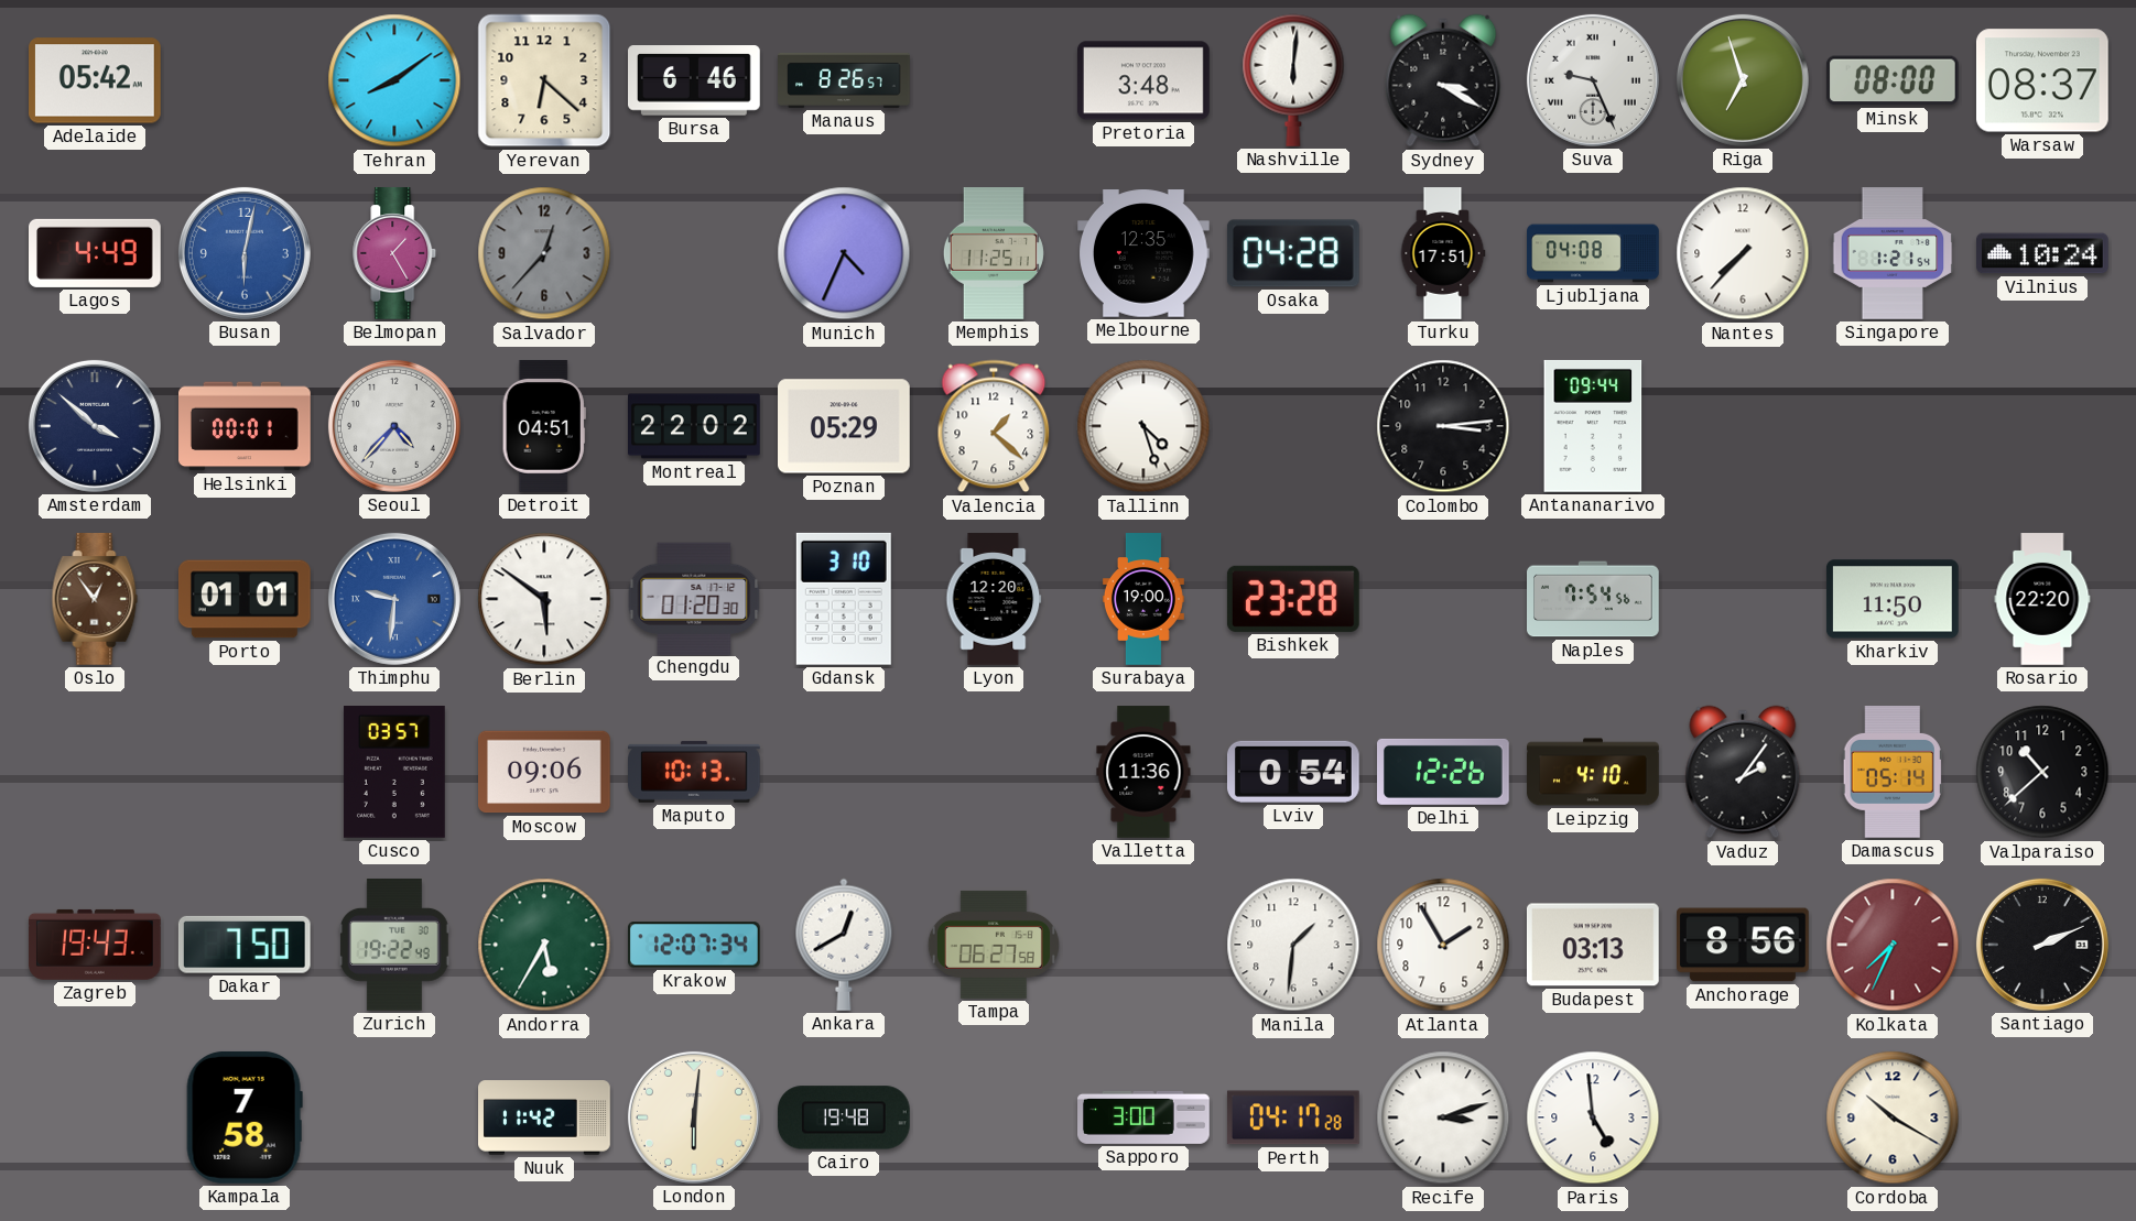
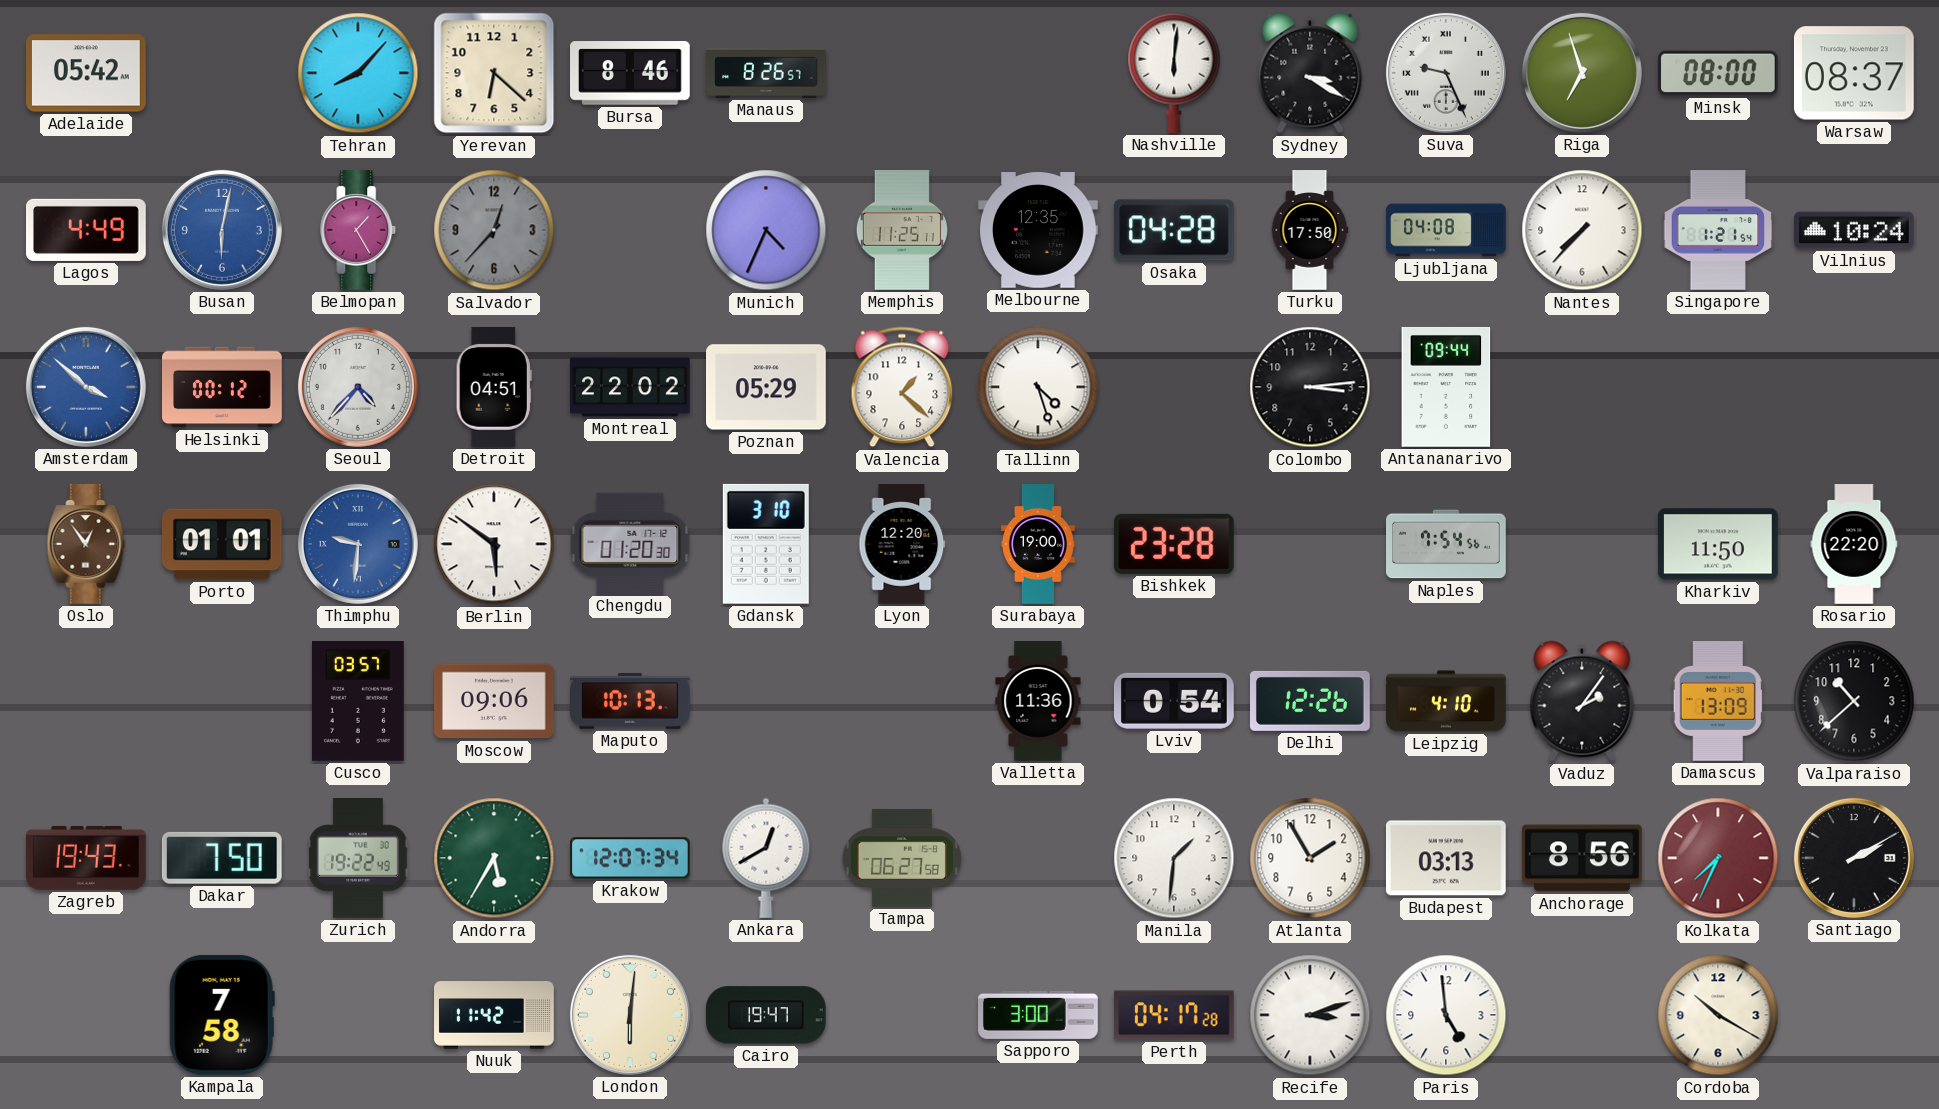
Tehran: 8:09 -> 8:07
Bursa: 6:46 -> 8:46
Pretoria: 3:48 -> none
Turku: 17:51 -> 17:50
Amsterdam dial: navy -> blue
Helsinki: 00:01 -> 00:12
Damascus: 05:14 -> 13:09
Santiago: 2:11 -> 2:10
Cairo: 19:48 -> 19:47
